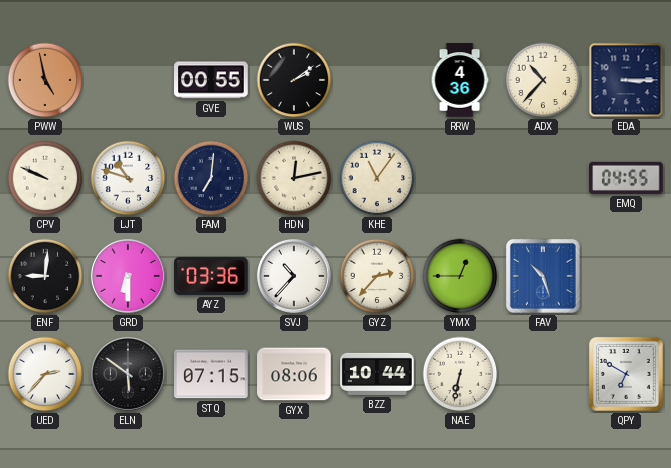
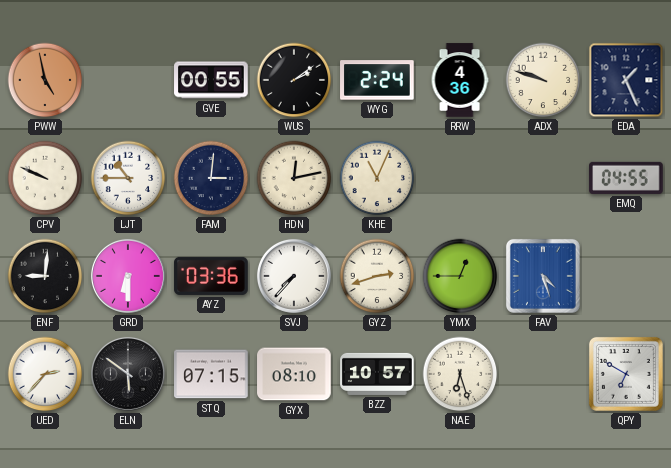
WYG: none -> 2:24
ADX: 10:37 -> 9:48
EDA: 3:15 -> 1:26
LJT: 10:48 -> 10:45
FAM: 7:01 -> 3:01
KHE: 11:06 -> 11:04
SVJ: 10:37 -> 7:37
GYZ: 2:37 -> 2:42
FAV: 10:27 -> 4:27
GYX: 08:06 -> 08:10
BZZ: 10:44 -> 10:57
NAE: 6:32 -> 6:27
